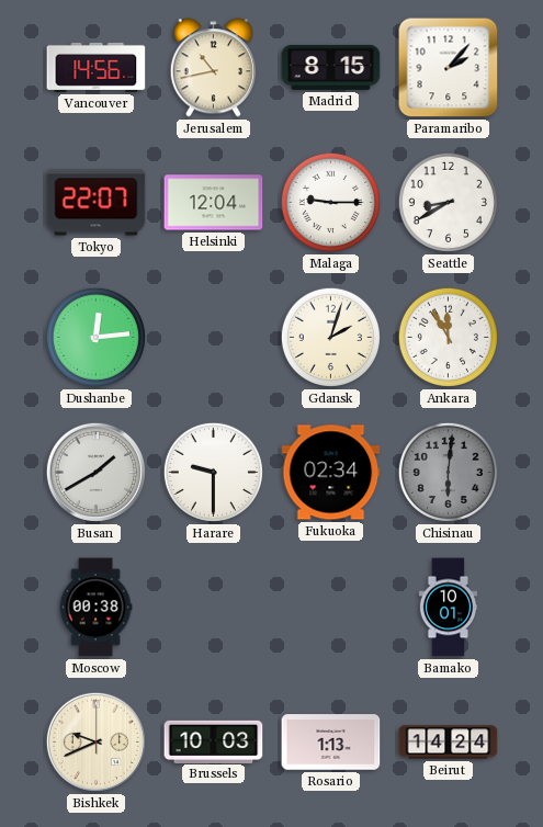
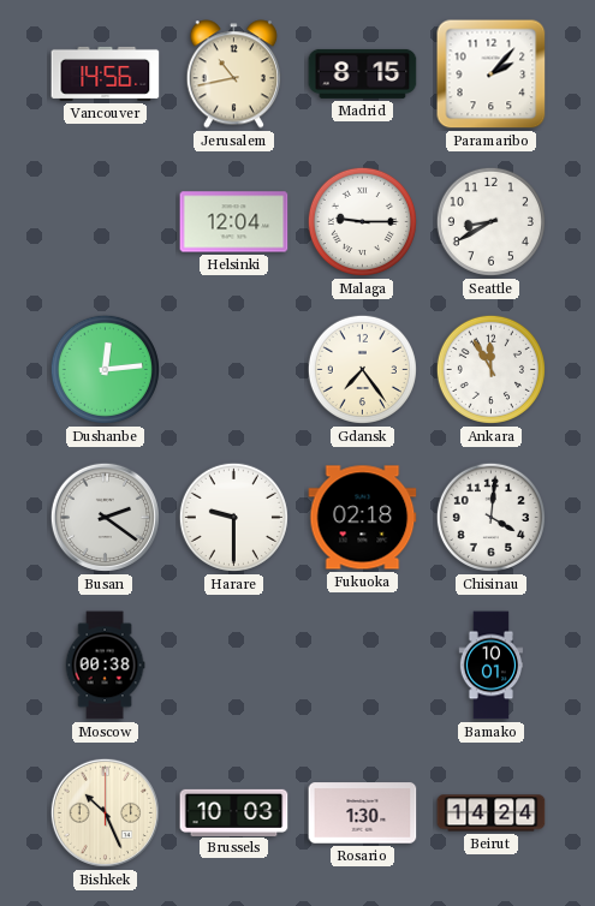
Tokyo: 22:07 -> none
Gdansk: 2:03 -> 7:24
Busan: 1:40 -> 2:21
Fukuoka: 02:34 -> 02:18
Chisinau: 6:01 -> 4:01
Chisinau dial: grey -> white
Bishkek: 9:41 -> 10:26
Rosario: 1:13 -> 1:30
